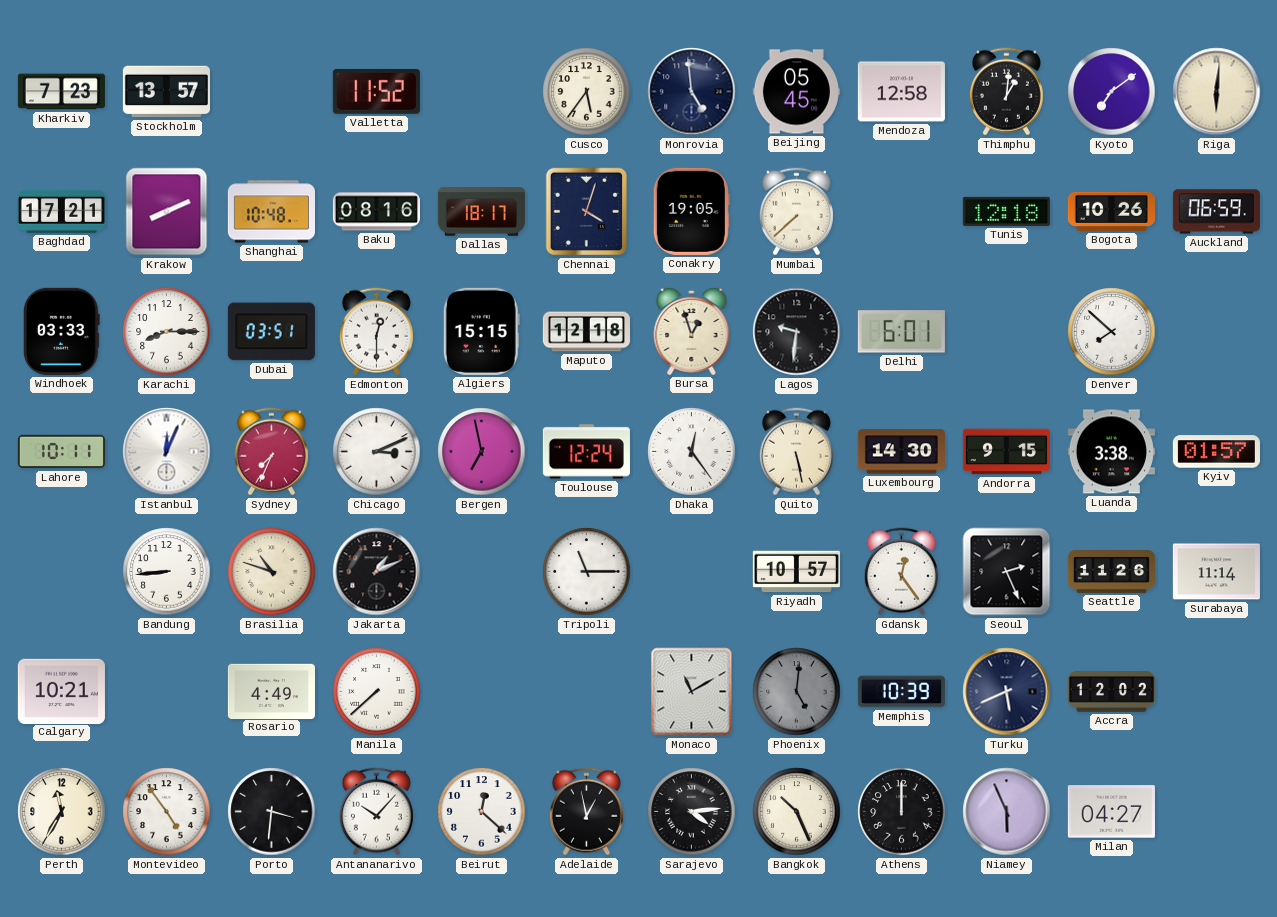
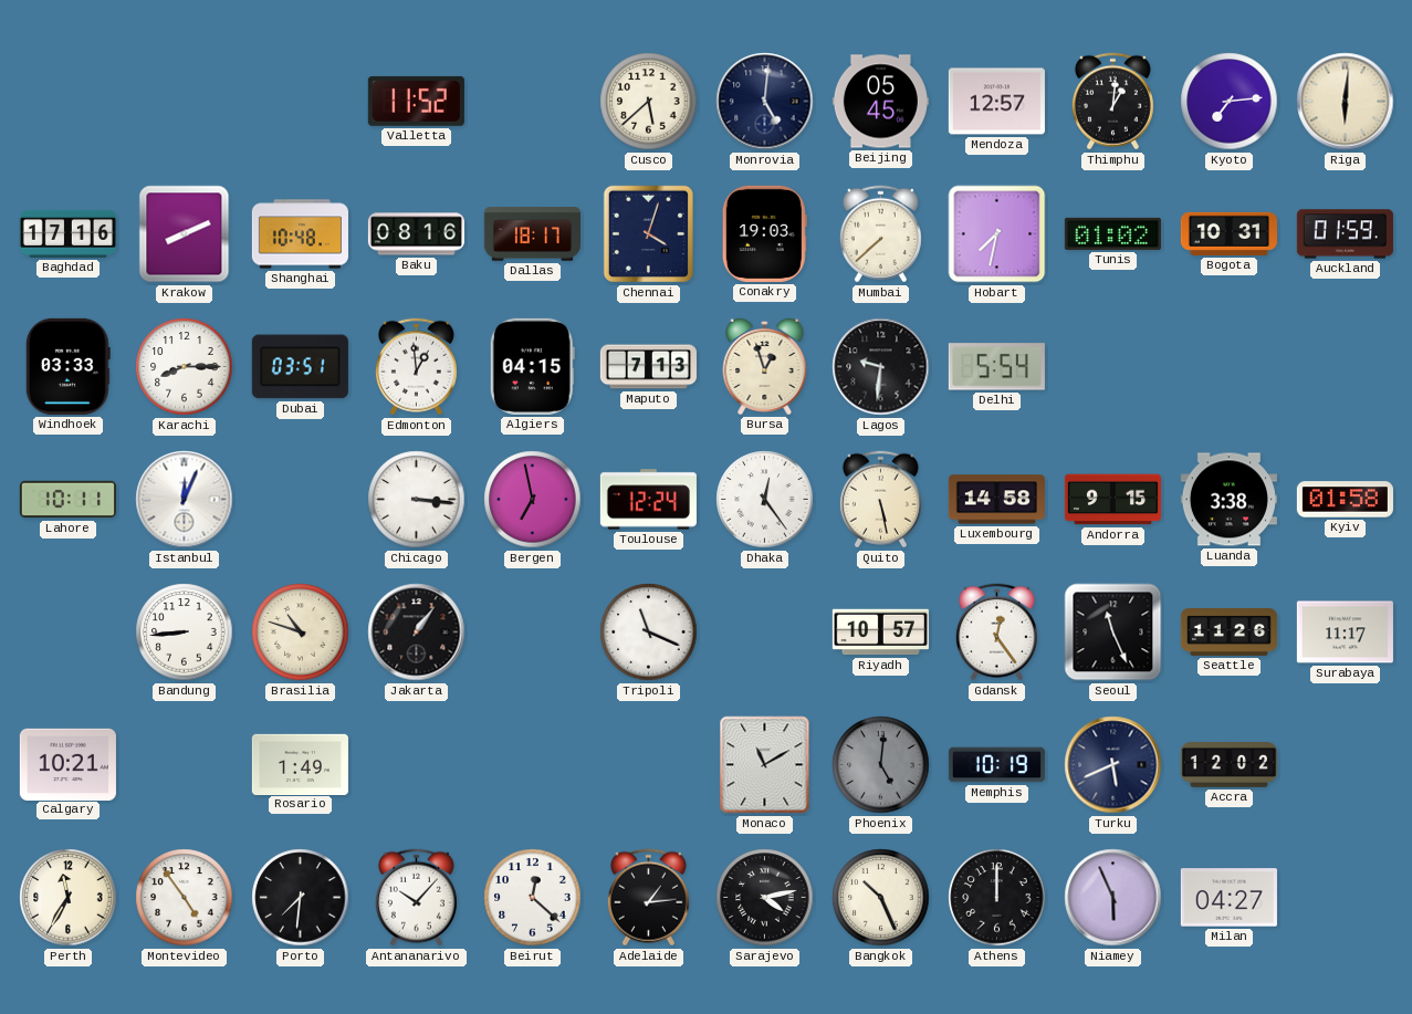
Kharkiv: 7:23 -> none
Stockholm: 13:57 -> none
Cusco: 5:36 -> 5:38
Monrovia: 4:59 -> 5:01
Mendoza: 12:58 -> 12:57
Kyoto: 7:09 -> 7:14
Baghdad: 17:21 -> 17:16
Conakry: 19:05 -> 19:03
Hobart: none -> 7:32
Tunis: 12:18 -> 01:02
Bogota: 10:26 -> 10:31
Auckland: 06:59 -> 01:59
Edmonton: 12:30 -> 12:59
Algiers: 15:15 -> 04:15
Maputo: 12:18 -> 7:13
Delhi: 6:01 -> 5:54
Denver: 7:52 -> none
Sydney: 7:34 -> none
Chicago: 3:11 -> 3:16
Luxembourg: 14:30 -> 14:58
Kyiv: 01:57 -> 01:58
Jakarta: 1:11 -> 1:06
Tripoli: 11:15 -> 11:19
Seoul: 2:26 -> 11:26
Surabaya: 11:14 -> 11:17
Rosario: 4:49 -> 1:49
Manila: 7:38 -> none
Memphis: 10:39 -> 10:19
Porto: 3:31 -> 7:31
Adelaide: 12:58 -> 1:14
Sarajevo: 4:14 -> 4:13
